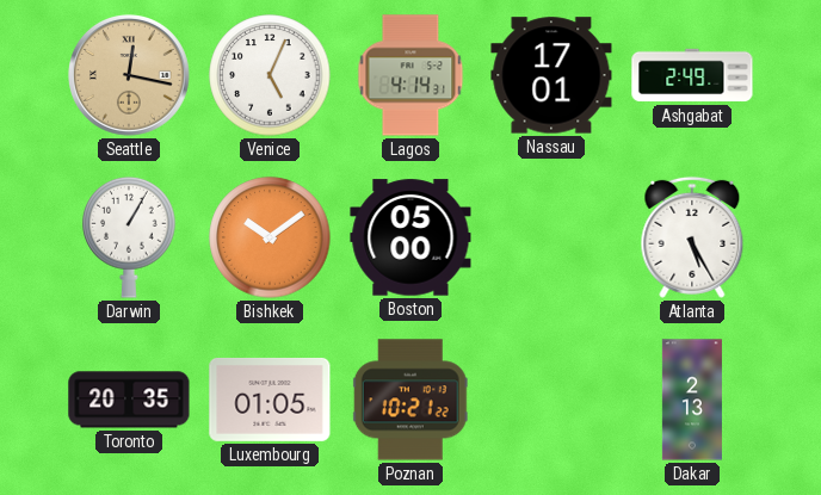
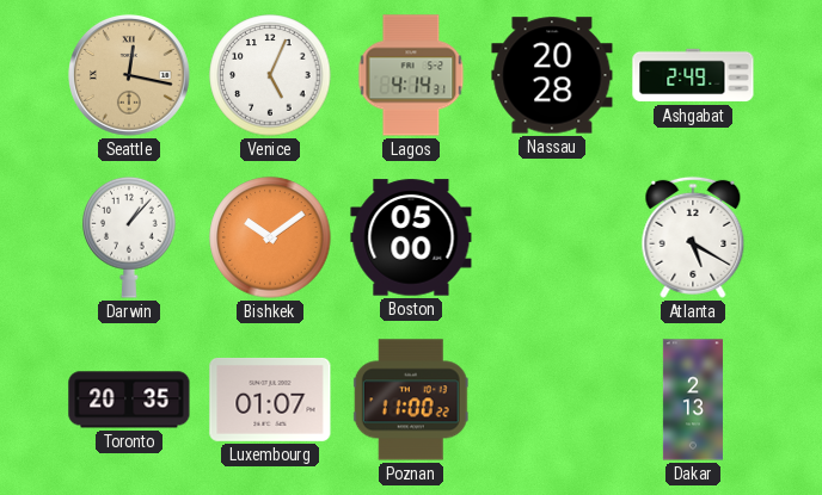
Nassau: 17:01 -> 20:28
Darwin: 1:05 -> 1:07
Atlanta: 5:25 -> 5:20
Luxembourg: 01:05 -> 01:07
Poznan: 10:21 -> 11:00
